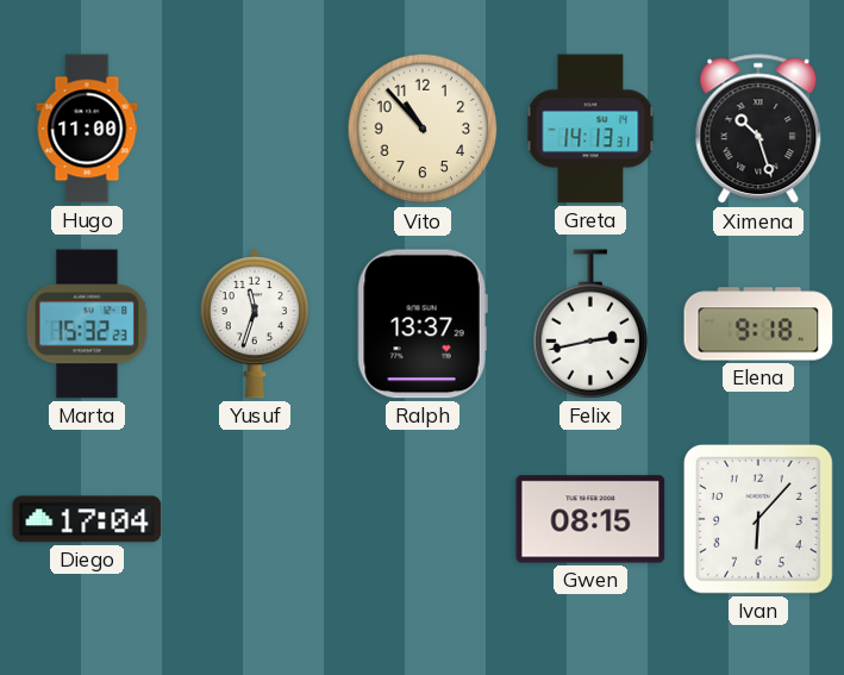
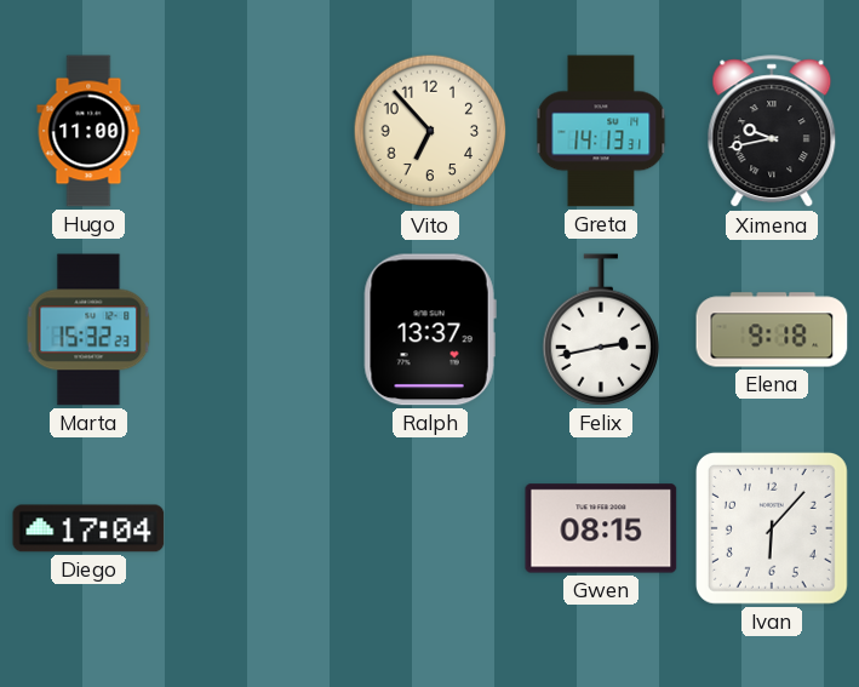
Vito: 10:53 -> 6:53
Ximena: 10:27 -> 9:43
Yusuf: 11:33 -> none
